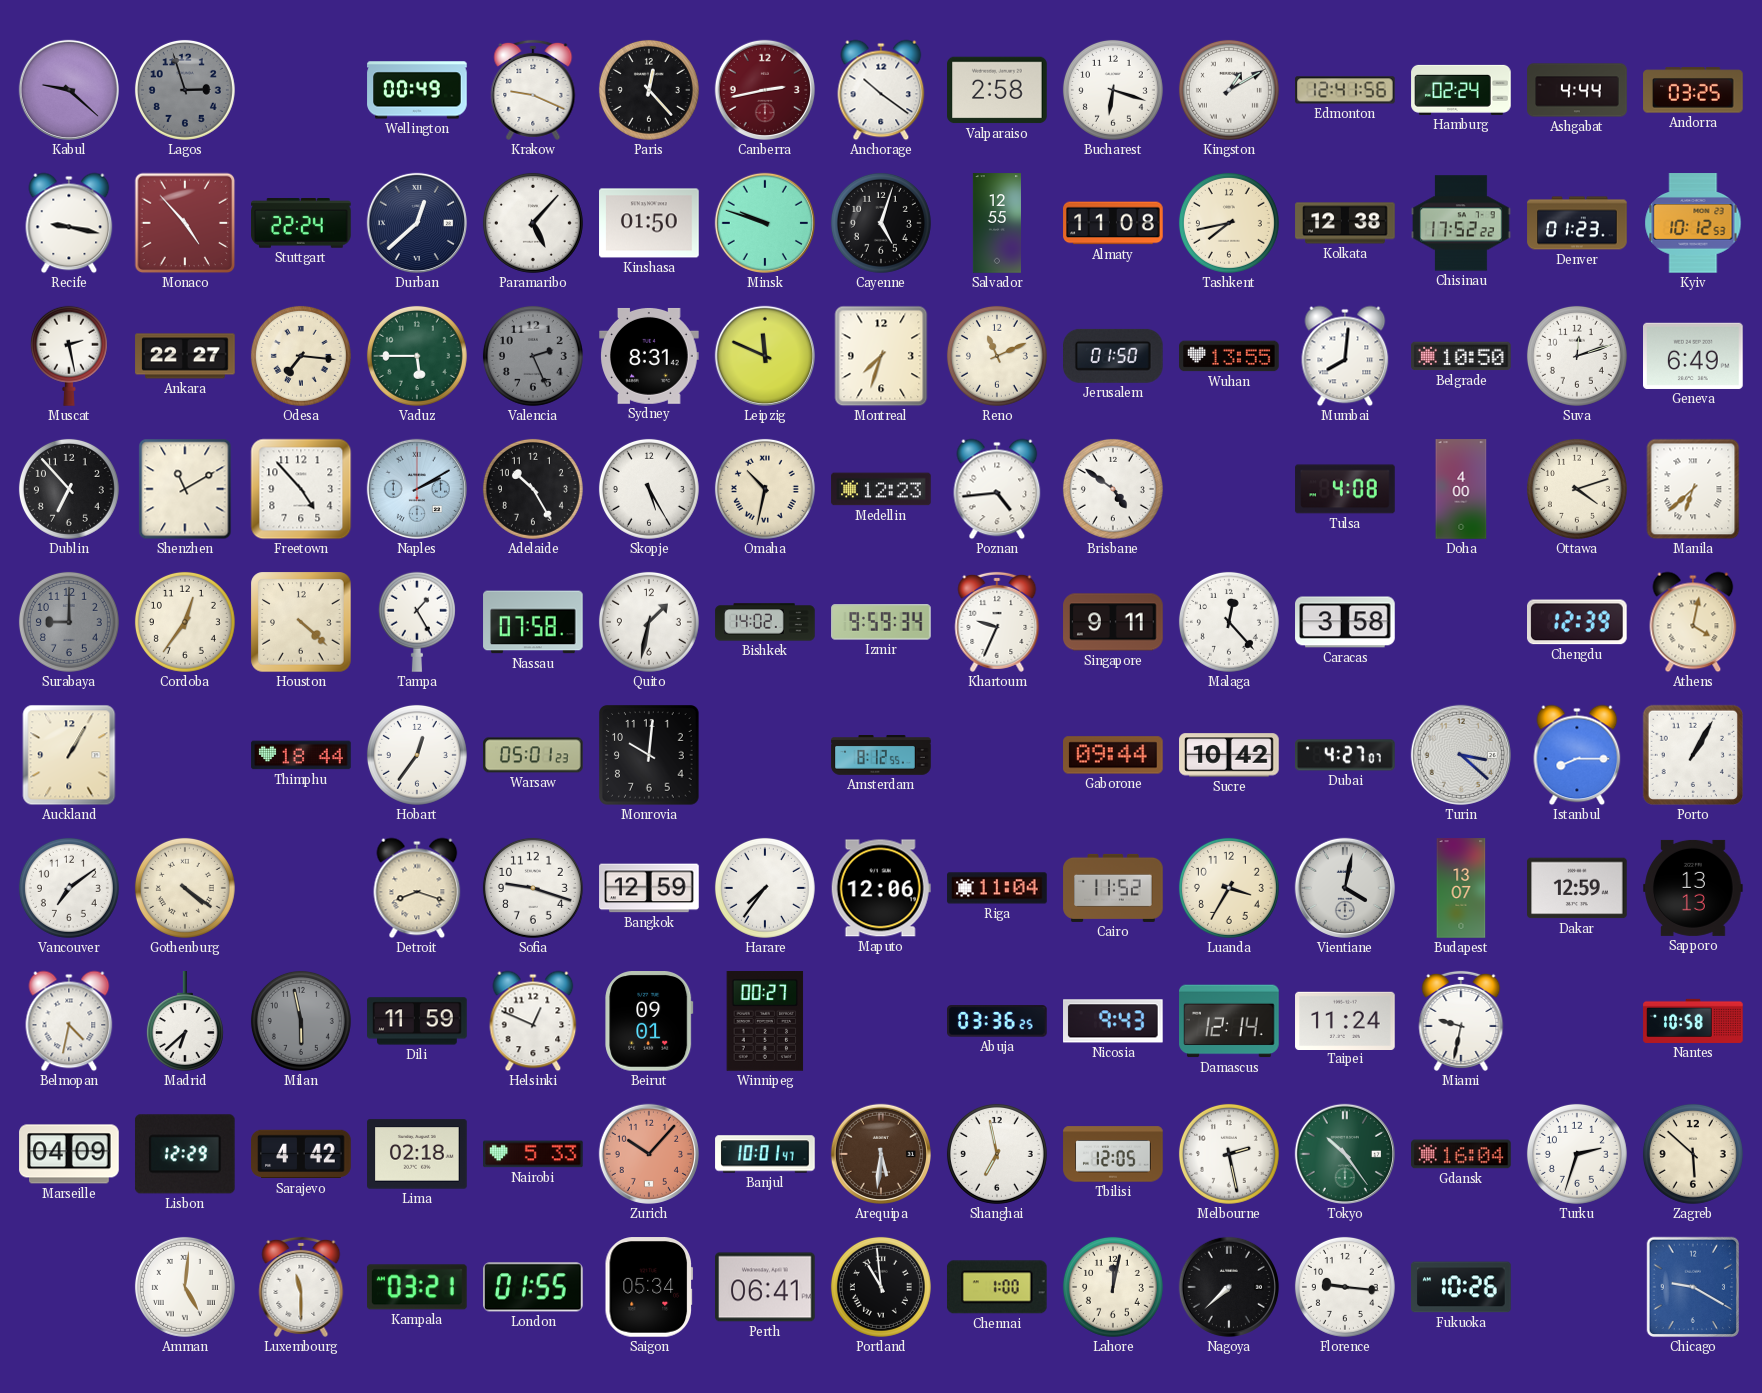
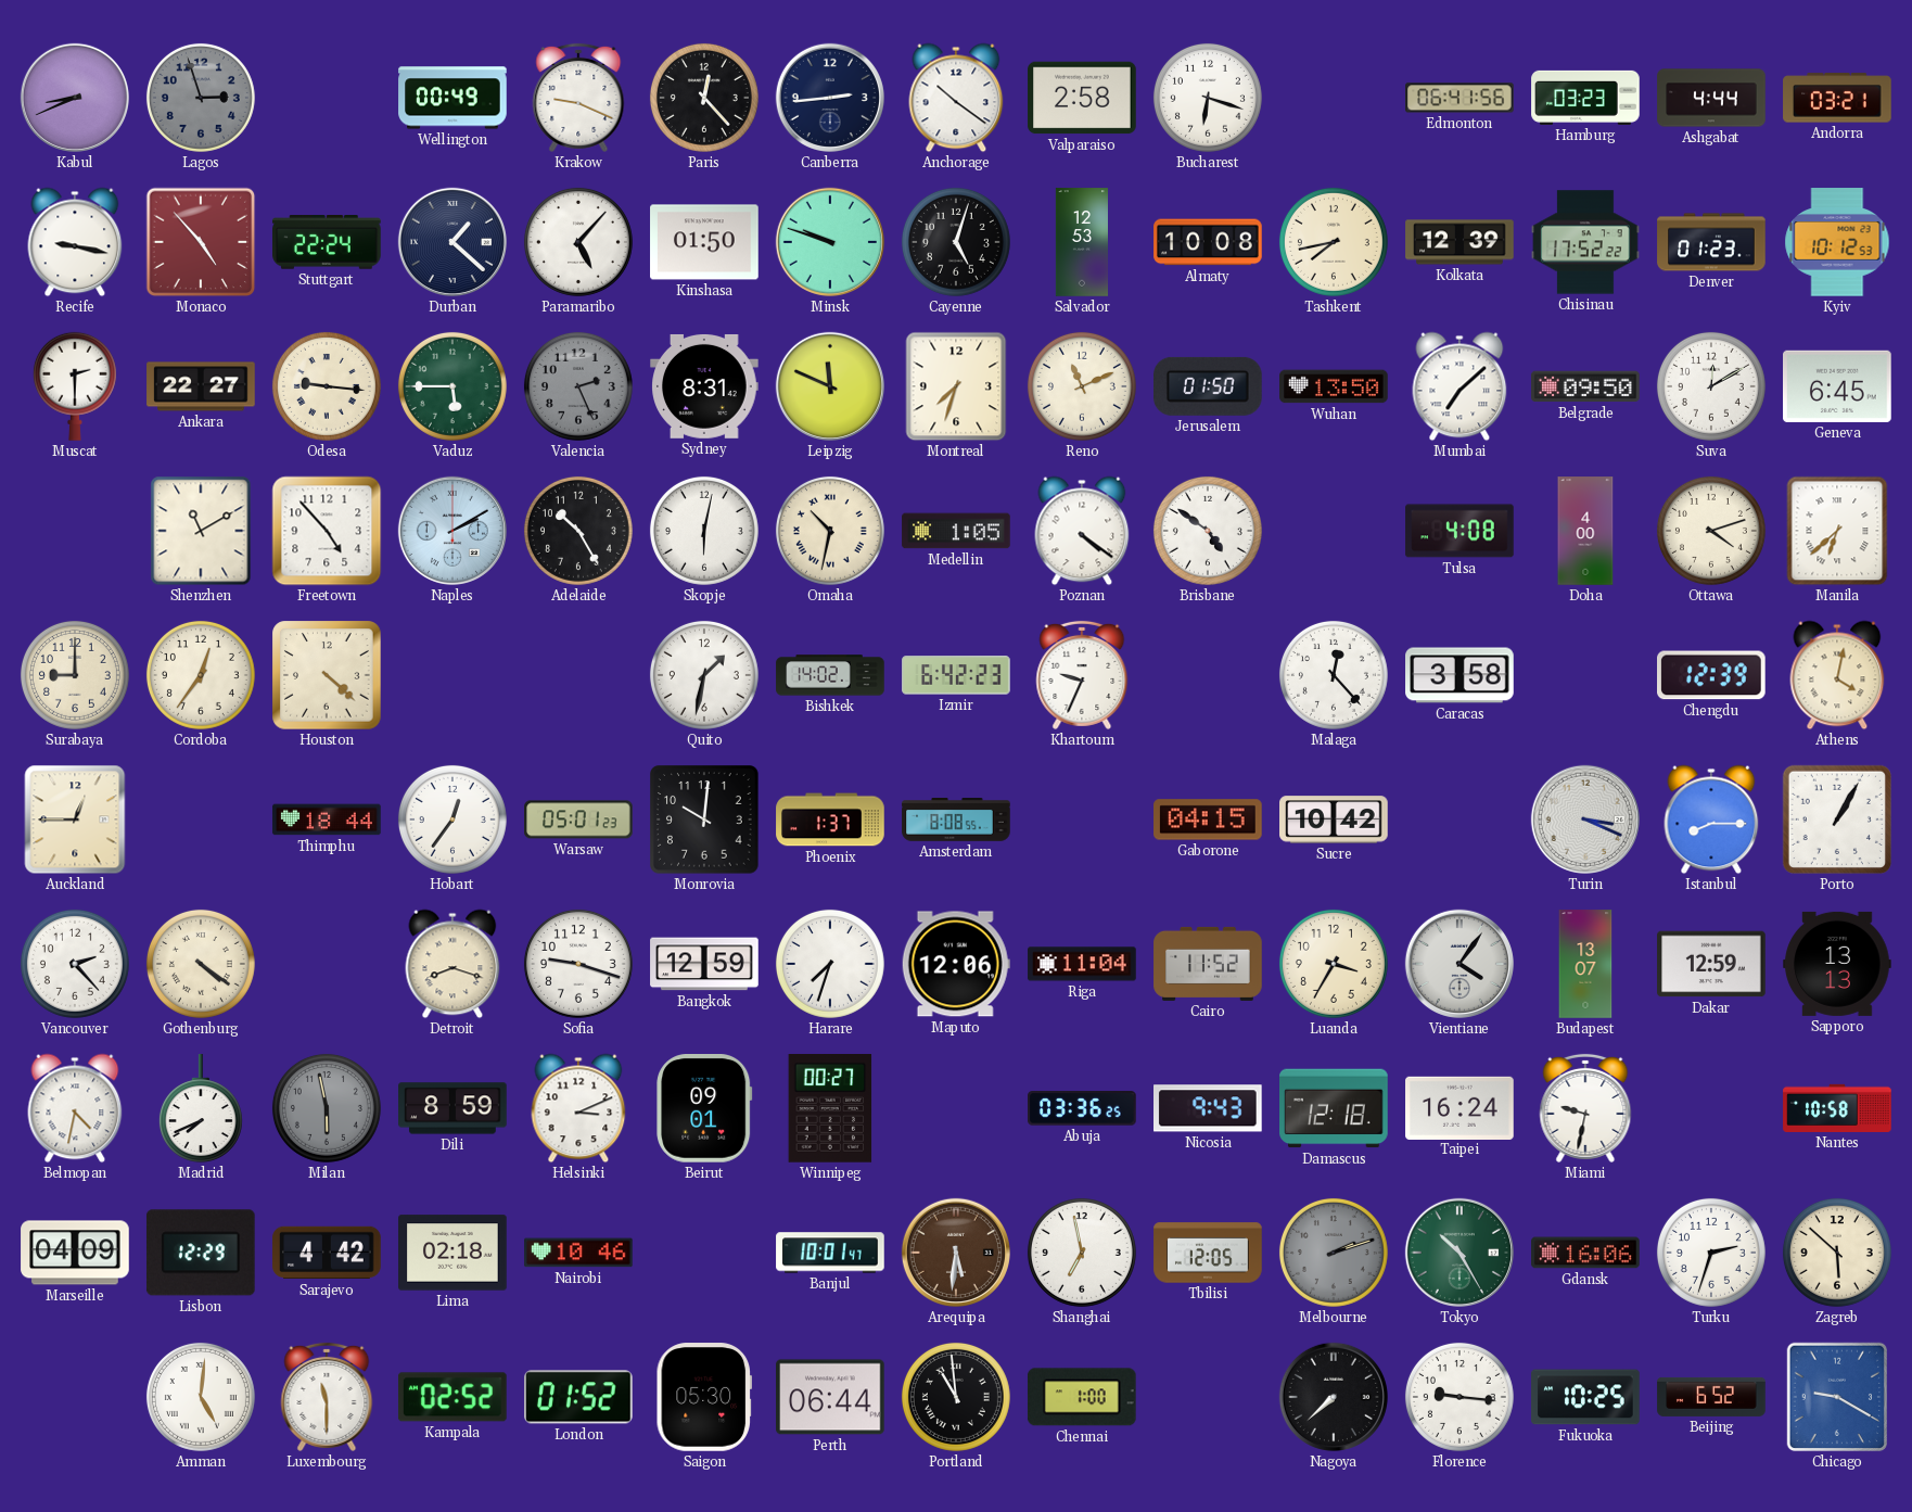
Kabul: 9:22 -> 8:41
Canberra: 2:43 -> 2:44
Canberra dial: burgundy -> navy
Kingston: 1:10 -> none
Edmonton: 12:41 -> 06:41
Hamburg: 02:24 -> 03:23
Andorra: 03:25 -> 03:21
Durban: 12:38 -> 1:22
Salvador: 12:55 -> 12:53
Almaty: 11:08 -> 10:08
Kolkata: 12:38 -> 12:39
Muscat: 2:28 -> 2:30
Odesa: 7:16 -> 9:16
Wuhan: 13:55 -> 13:50
Mumbai: 8:01 -> 7:08
Belgrade: 10:50 -> 09:50
Suva: 12:12 -> 12:10
Geneva: 6:49 -> 6:45
Dublin: 6:53 -> none
Skopje: 5:25 -> 6:02
Medellin: 12:23 -> 1:05
Poznan: 4:44 -> 4:21
Surabaya dial: grey -> cream
Tampa: 1:25 -> none
Nassau: 07:58 -> none
Izmir: 9:59 -> 6:42
Singapore: 9:11 -> none
Auckland: 1:05 -> 12:45
Phoenix: none -> 1:37
Amsterdam: 8:12 -> 8:08
Gaborone: 09:44 -> 04:15
Dubai: 4:27 -> none
Turin: 3:22 -> 3:19
Vancouver: 7:09 -> 2:23
Harare: 7:36 -> 7:33
Vientiane: 4:02 -> 4:06
Madrid: 6:38 -> 7:41
Dili: 11:59 -> 8:59
Helsinki: 12:49 -> 3:11
Damascus: 12:14 -> 12:18
Taipei: 11:24 -> 16:24
Nairobi: 5:33 -> 10:46
Zurich: 10:07 -> none
Melbourne: 2:28 -> 2:12
Melbourne dial: white -> grey
Tokyo: 10:24 -> 10:25
Gdansk: 16:04 -> 16:06
Kampala: 03:21 -> 02:52
London: 01:55 -> 01:52
Saigon: 05:34 -> 05:30
Perth: 06:41 -> 06:44
Lahore: 12:02 -> none
Fukuoka: 10:26 -> 10:25
Beijing: none -> 6:52
